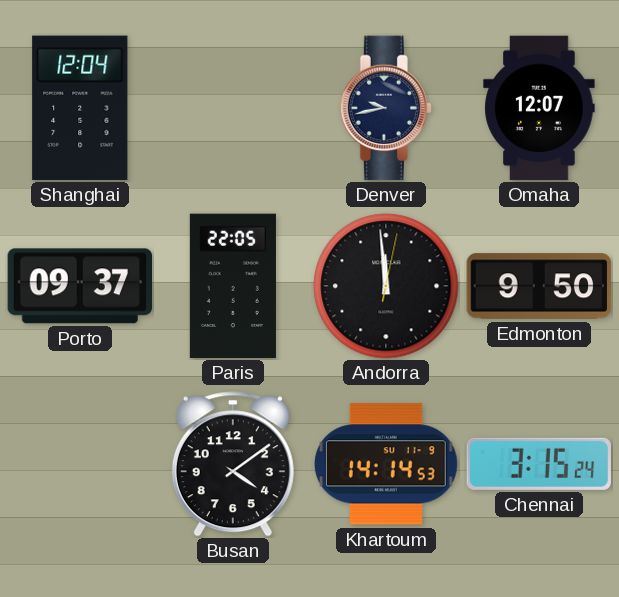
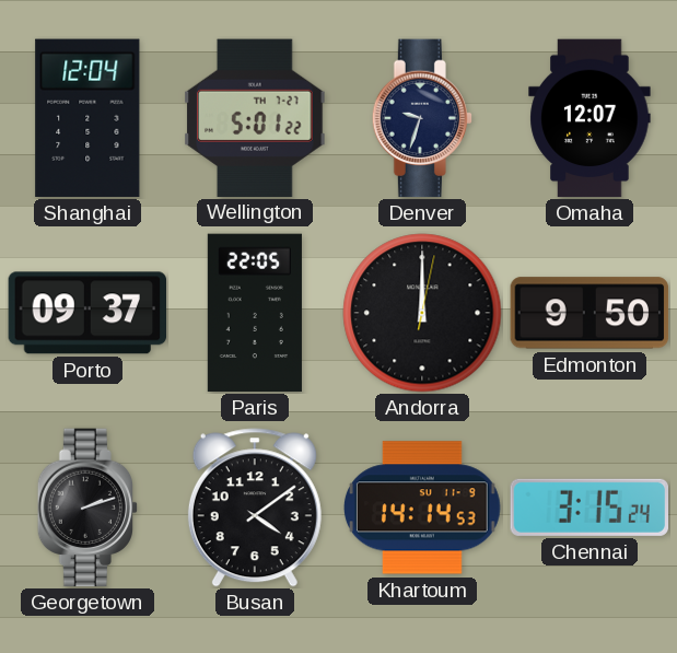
Wellington: none -> 5:01
Denver: 9:43 -> 9:33
Andorra: 11:59 -> 12:00
Georgetown: none -> 2:12
